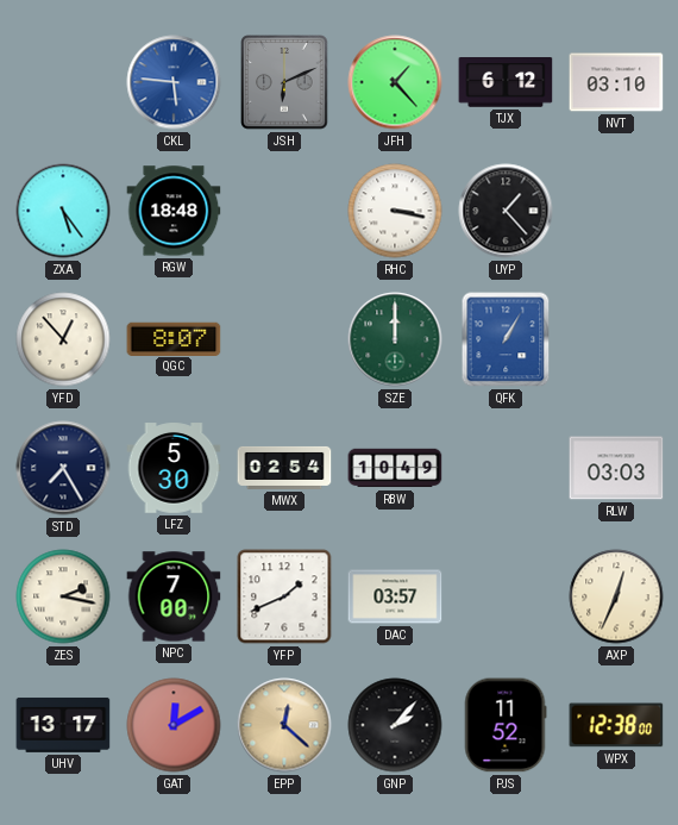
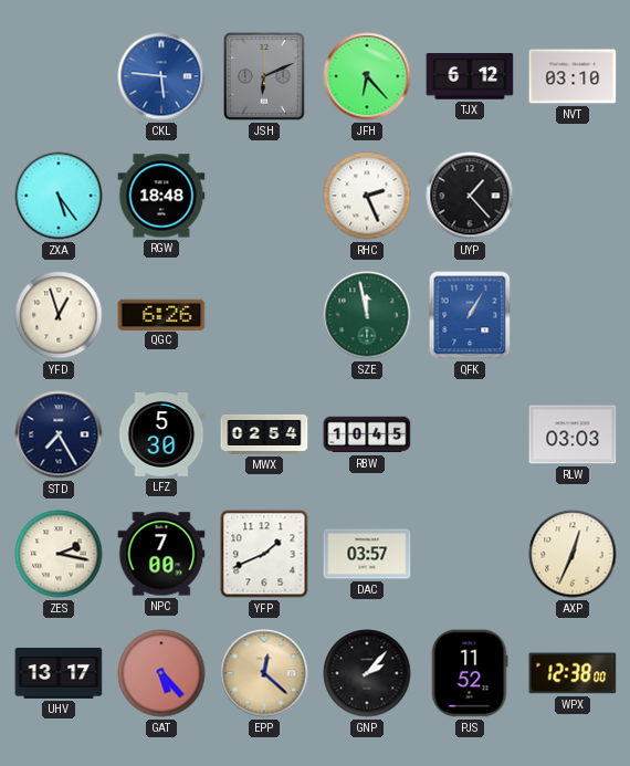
JFH: 1:23 -> 6:23
RHC: 3:17 -> 2:26
YFD: 12:53 -> 12:57
QGC: 8:07 -> 6:26
SZE: 12:00 -> 11:58
RBW: 10:49 -> 10:45
GAT: 12:10 -> 5:23
